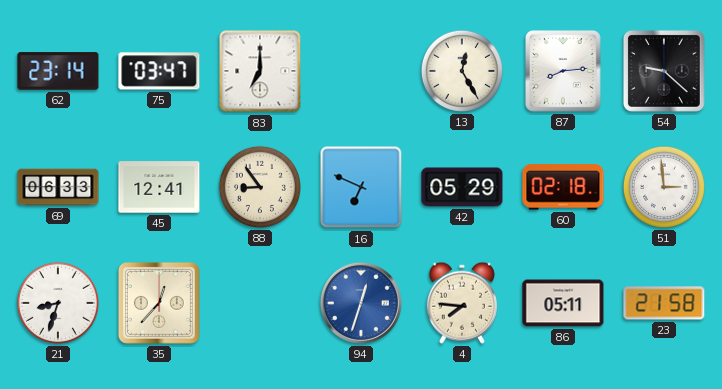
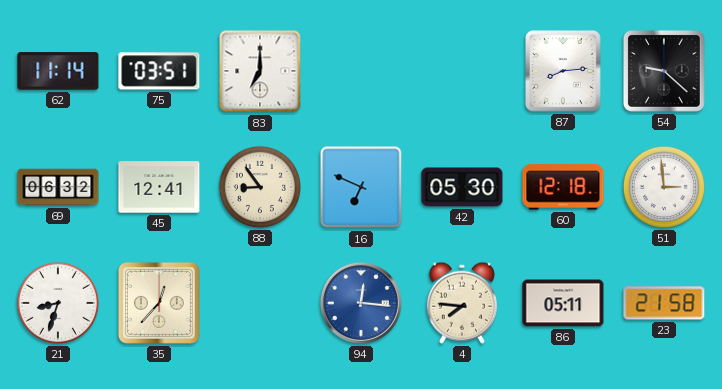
62: 23:14 -> 11:14
75: 03:47 -> 03:51
13: 12:25 -> none
69: 06:33 -> 06:32
42: 05:29 -> 05:30
60: 02:18 -> 12:18
94: 12:33 -> 12:16
